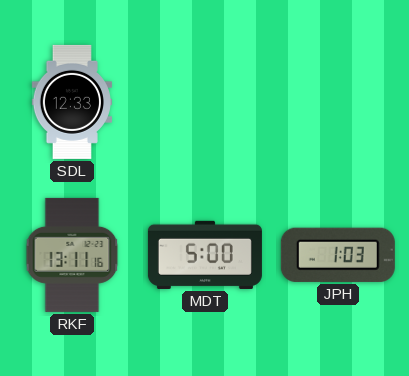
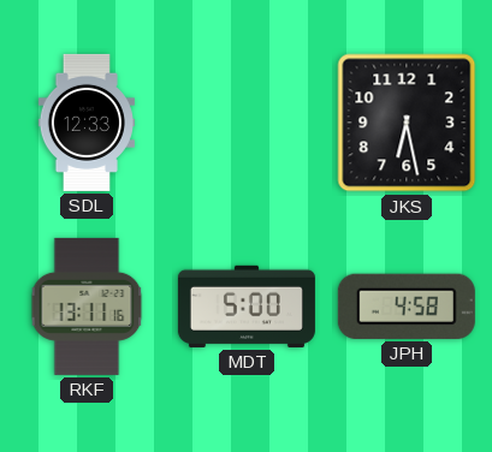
JKS: none -> 6:28
JPH: 1:03 -> 4:58
